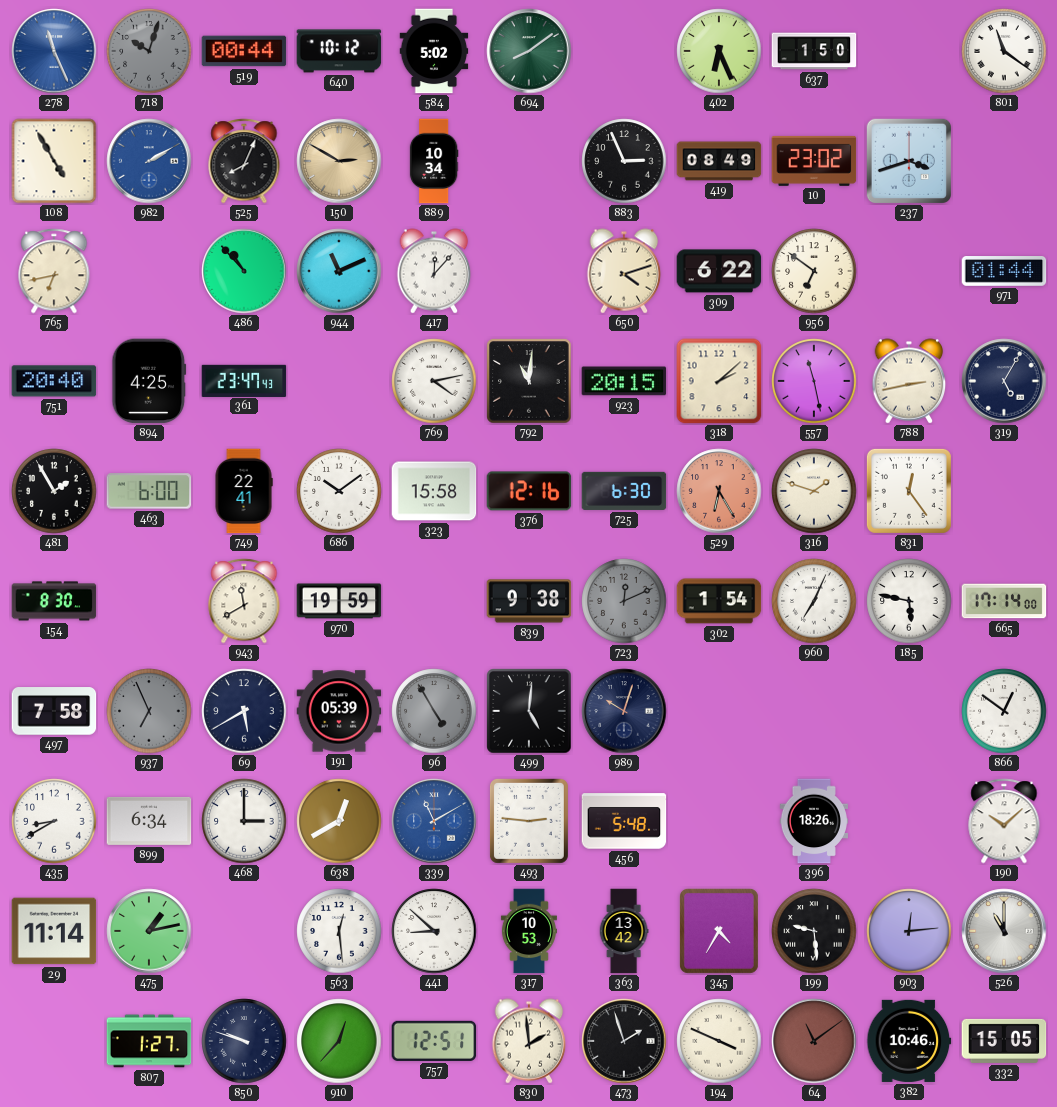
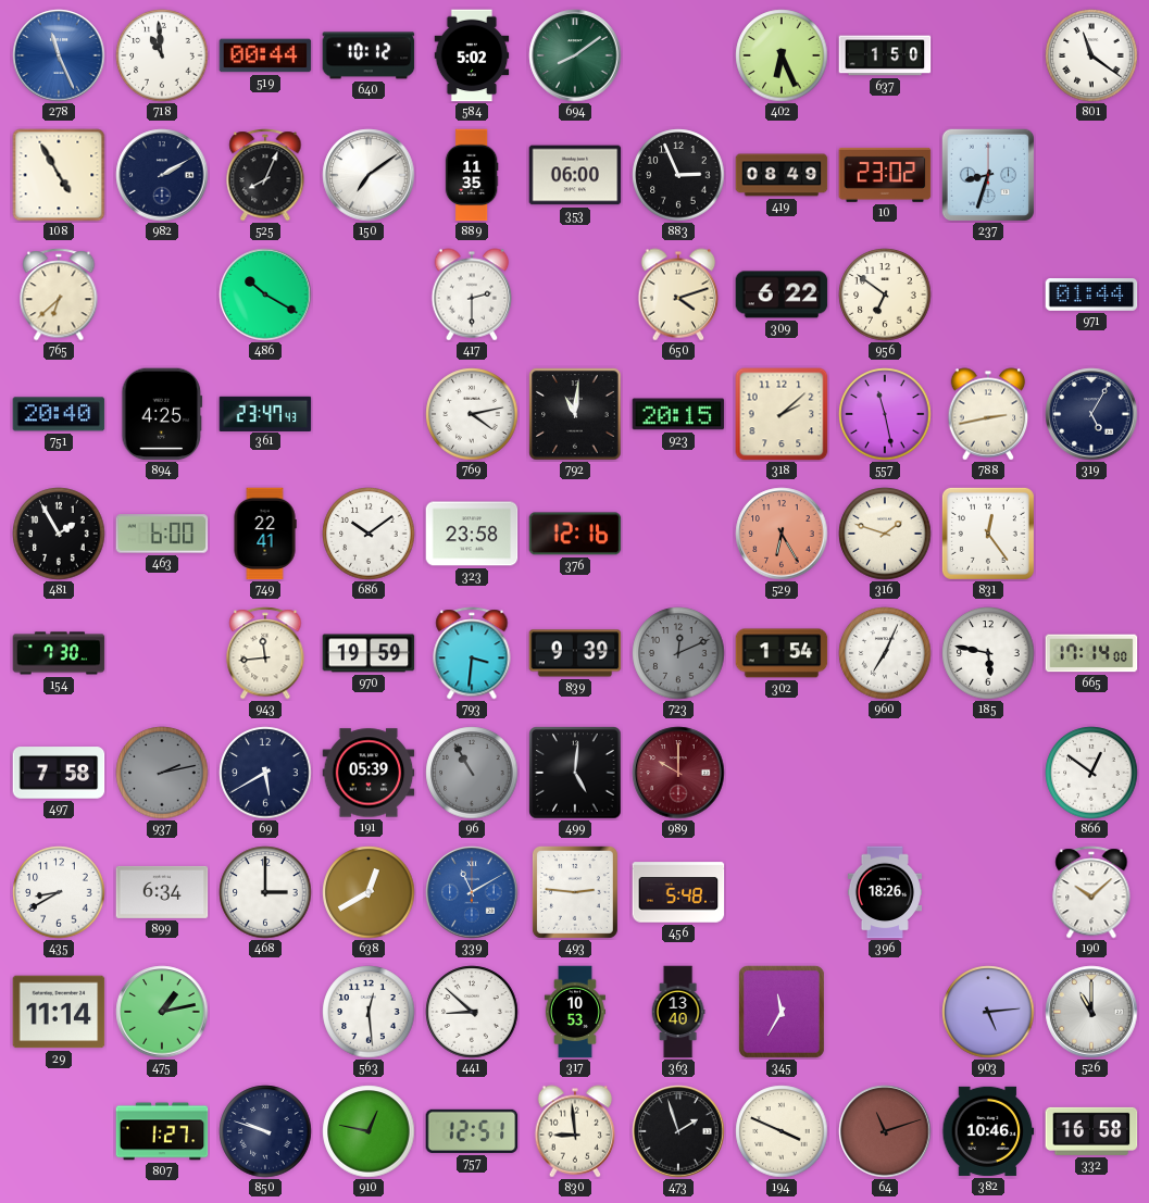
718: 10:03 -> 10:59
718 dial: grey -> white
982 dial: blue -> navy
150: 2:50 -> 7:09
150 dial: champagne -> white
889: 10:34 -> 11:35
353: none -> 06:00
237: 3:42 -> 8:33
765: 6:43 -> 6:38
486: 10:53 -> 10:20
944: 11:11 -> none
417: 12:07 -> 2:30
323: 15:58 -> 23:58
725: 6:30 -> none
154: 8:30 -> 7:30
943: 11:40 -> 11:44
793: none -> 3:31
839: 9:38 -> 9:39
937: 6:56 -> 2:13
96: 4:55 -> 10:55
989: 10:03 -> 10:00
989 dial: navy -> burgundy
363: 13:42 -> 13:40
345: 4:35 -> 11:35
199: 9:29 -> none
903: 12:14 -> 5:14
910: 12:37 -> 12:47
830: 1:59 -> 8:59
64: 11:09 -> 11:12
332: 15:05 -> 16:58
